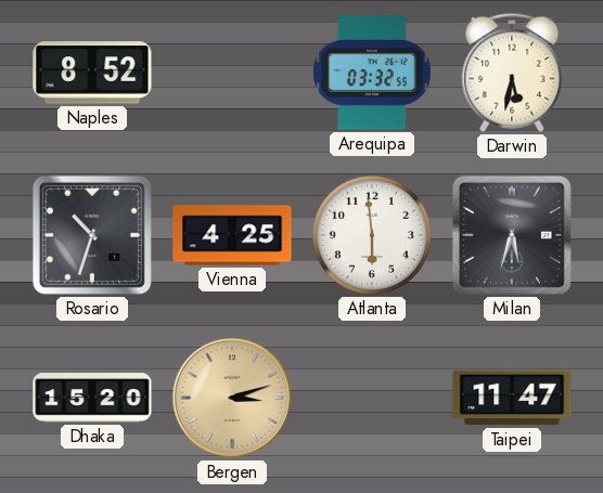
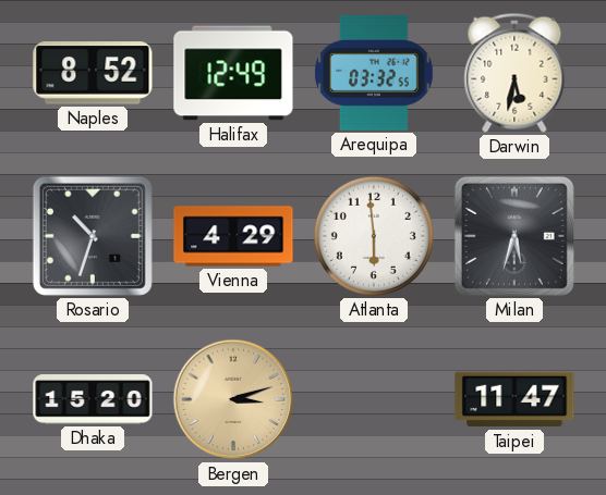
Halifax: none -> 12:49
Vienna: 4:25 -> 4:29
